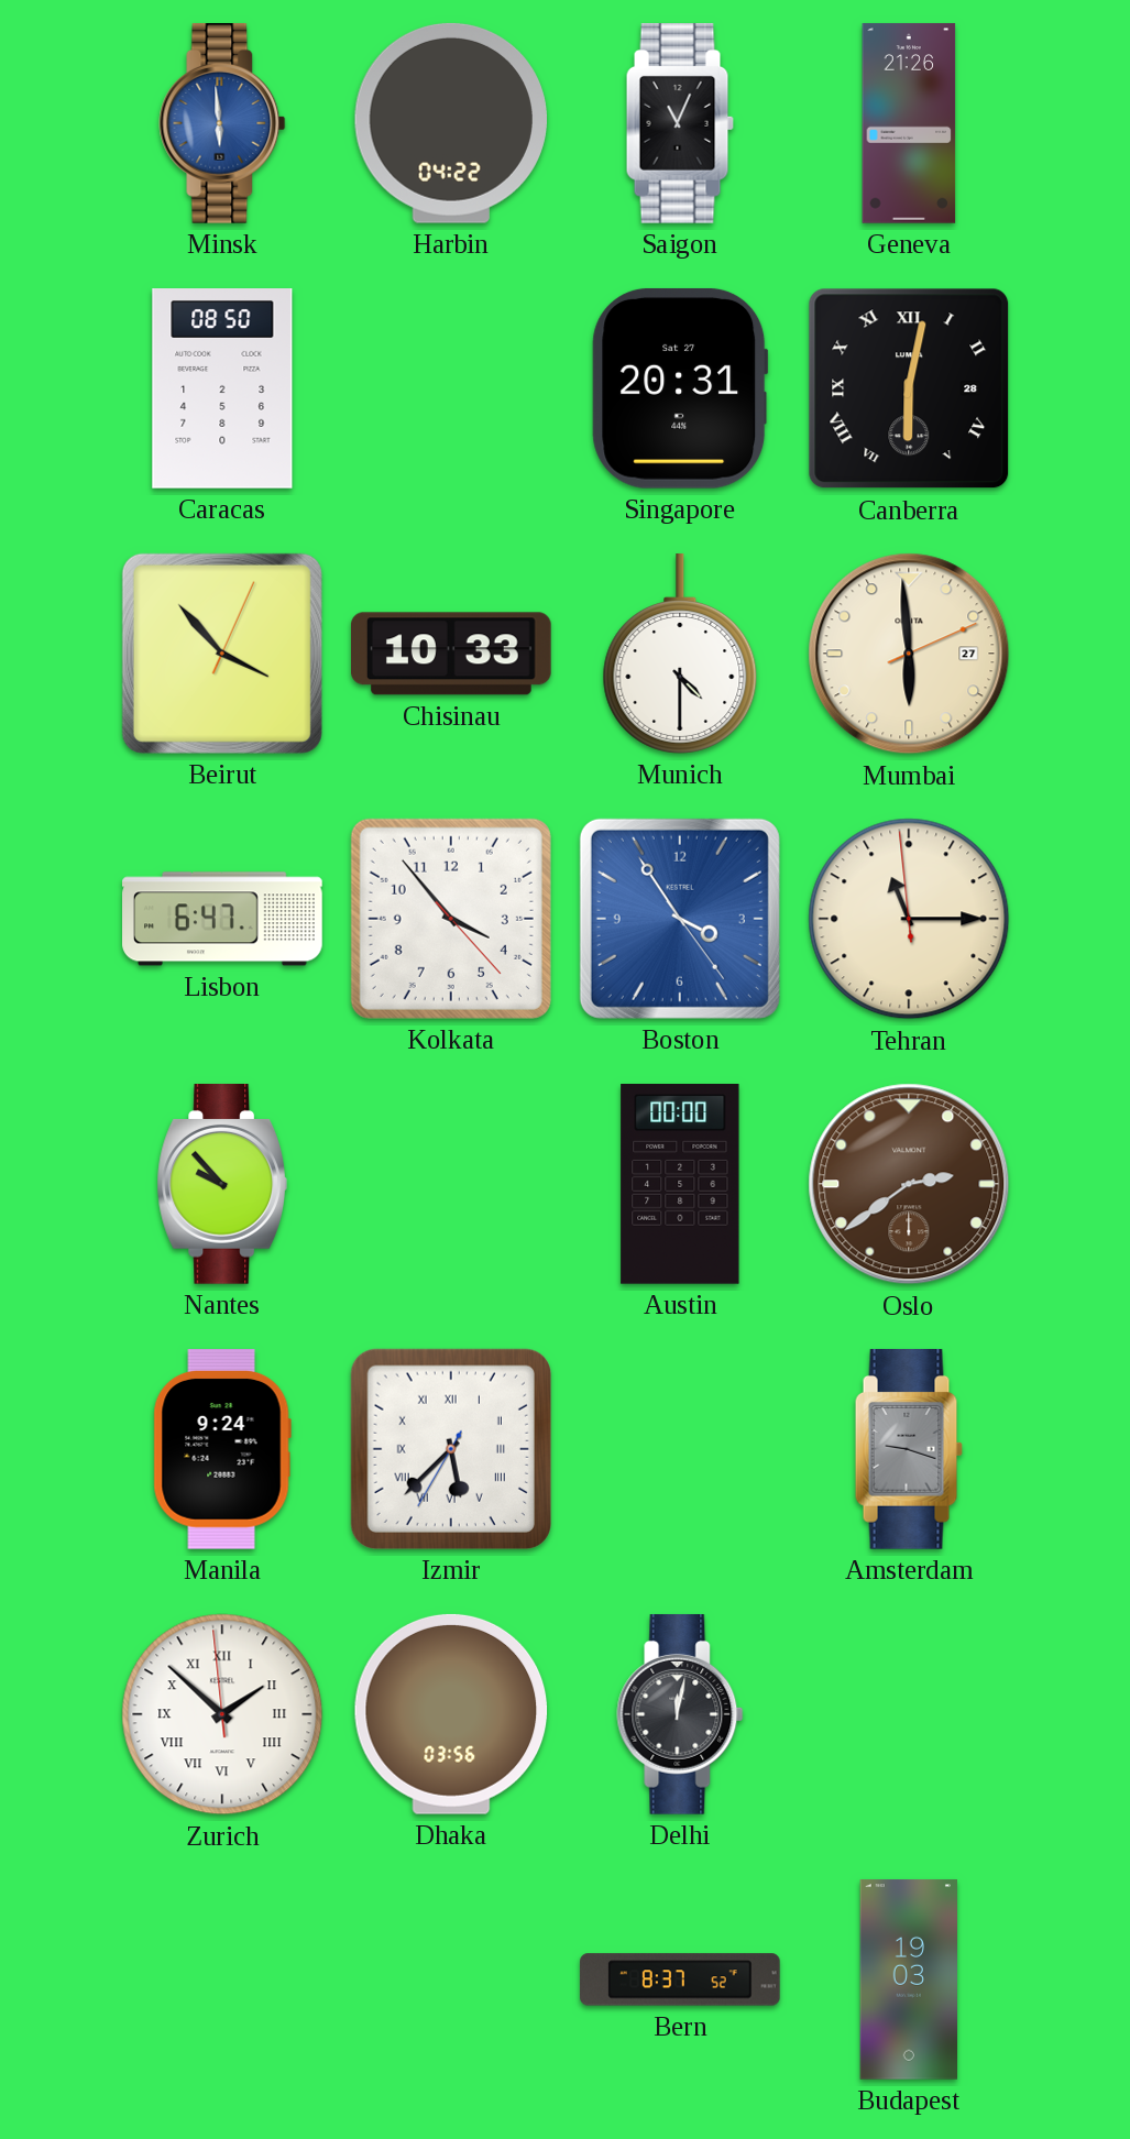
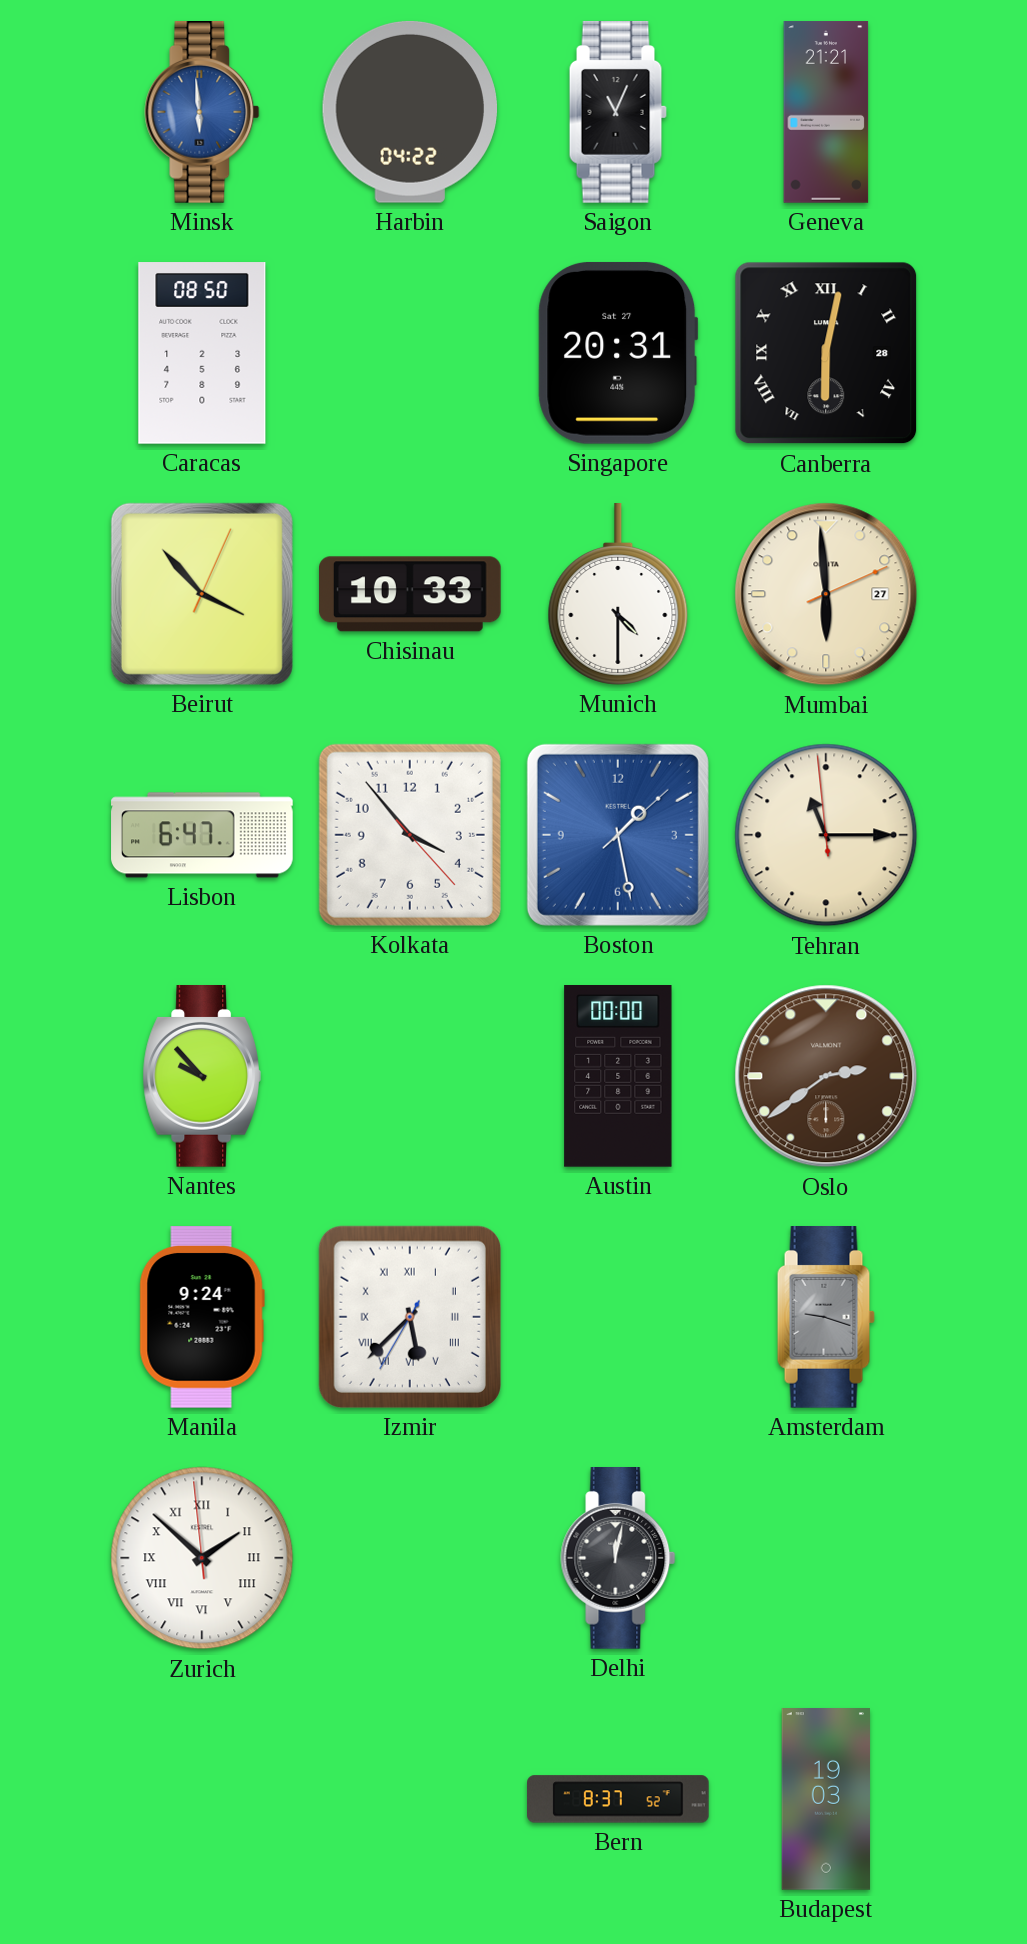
Geneva: 21:26 -> 21:21
Boston: 3:54 -> 1:28
Dhaka: 03:56 -> none
